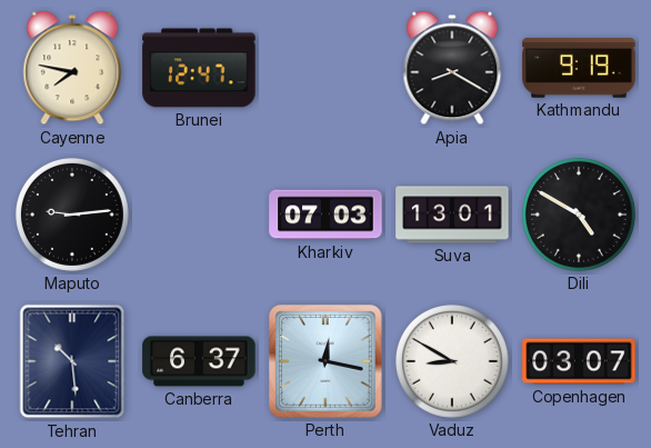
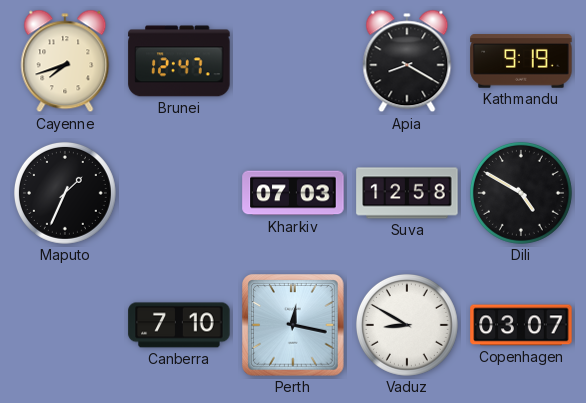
Cayenne: 7:47 -> 7:42
Maputo: 9:14 -> 1:34
Suva: 13:01 -> 12:58
Tehran: 10:29 -> none
Canberra: 6:37 -> 7:10
